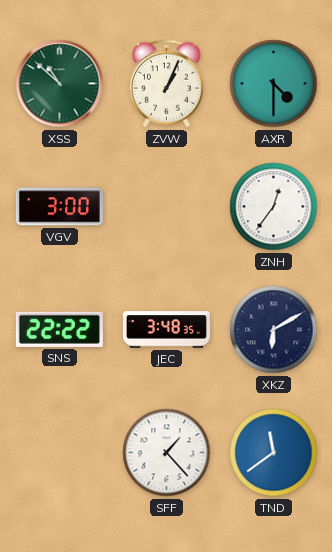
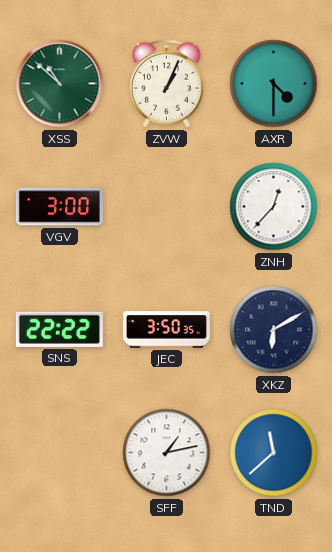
ZNH: 12:36 -> 12:37
JEC: 3:48 -> 3:50
SFF: 1:23 -> 1:13
TND: 11:39 -> 11:38
